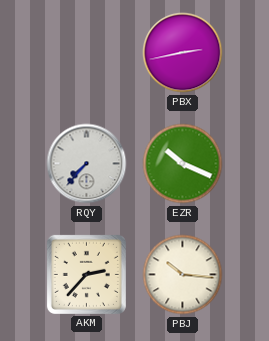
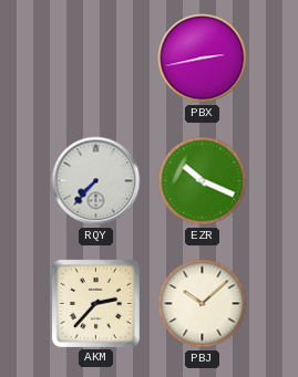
PBJ: 10:16 -> 10:08
